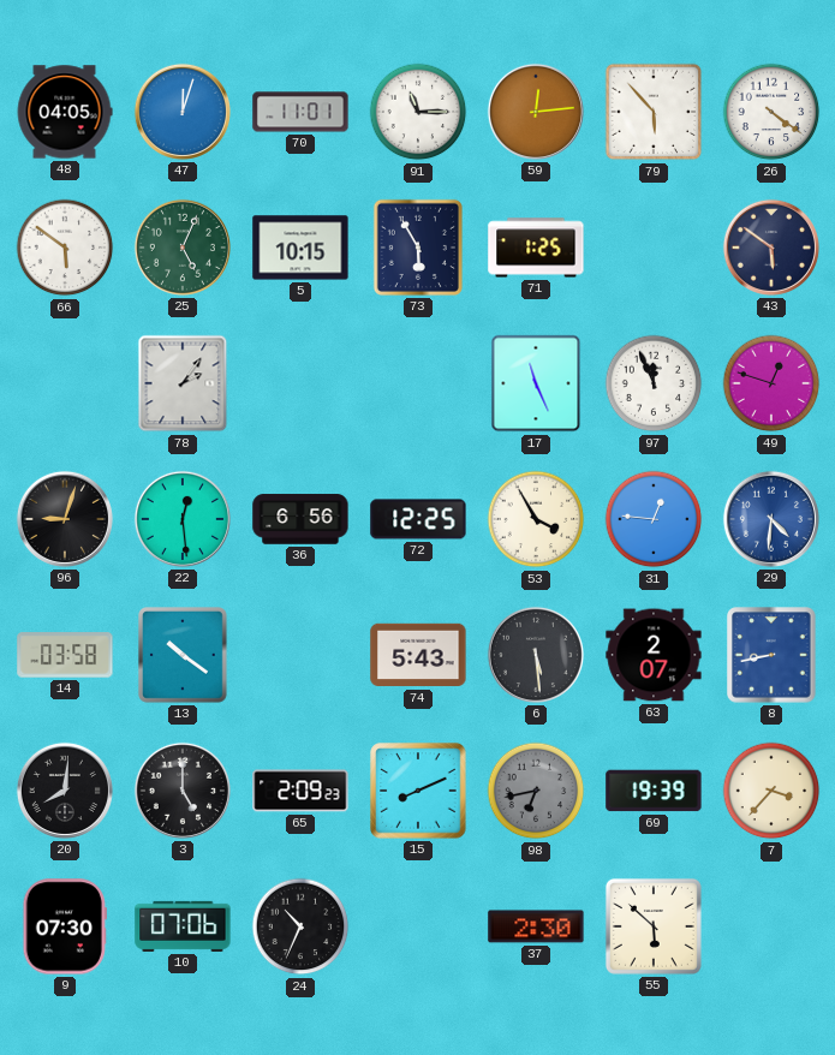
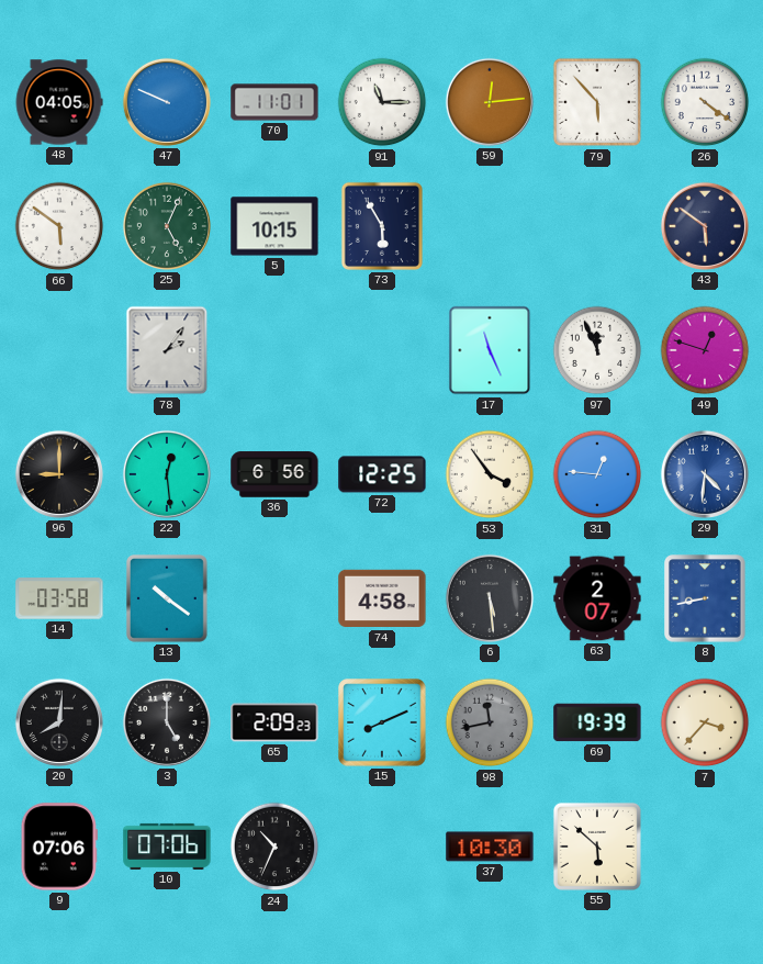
47: 12:03 -> 9:49
71: 1:25 -> none
96: 9:03 -> 9:00
53: 3:55 -> 3:54
74: 5:43 -> 4:58
98: 6:43 -> 11:43
9: 07:30 -> 07:06
37: 2:30 -> 10:30
